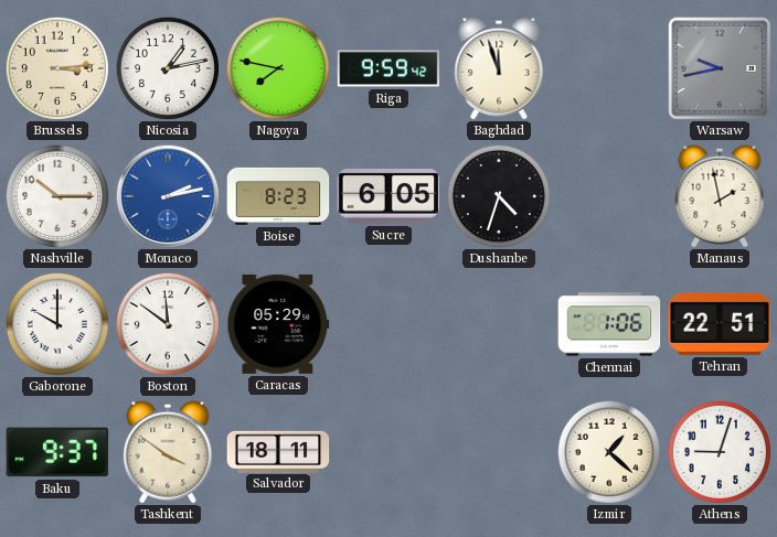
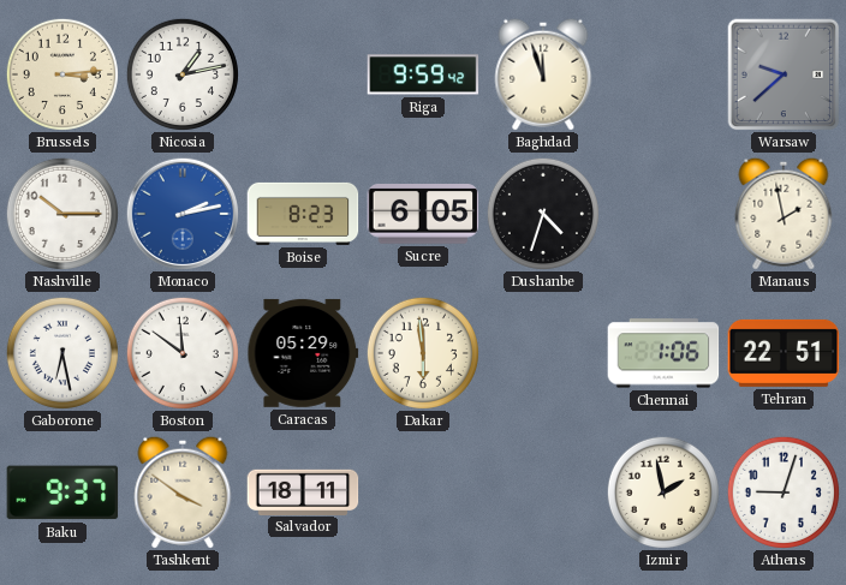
Nagoya: 7:47 -> none
Warsaw: 9:43 -> 9:38
Gaborone: 10:00 -> 6:28
Dakar: none -> 5:59
Izmir: 1:22 -> 1:58
